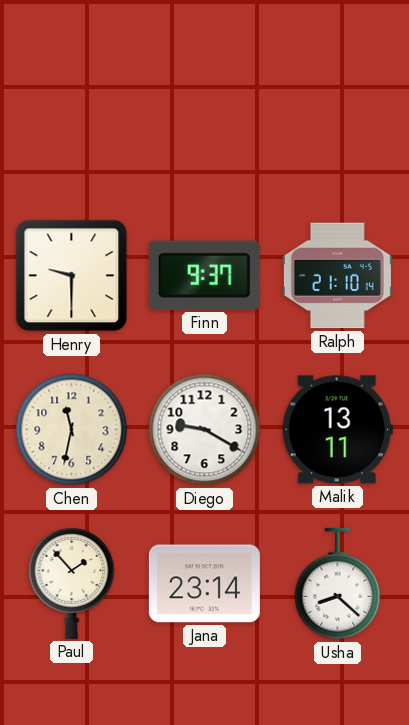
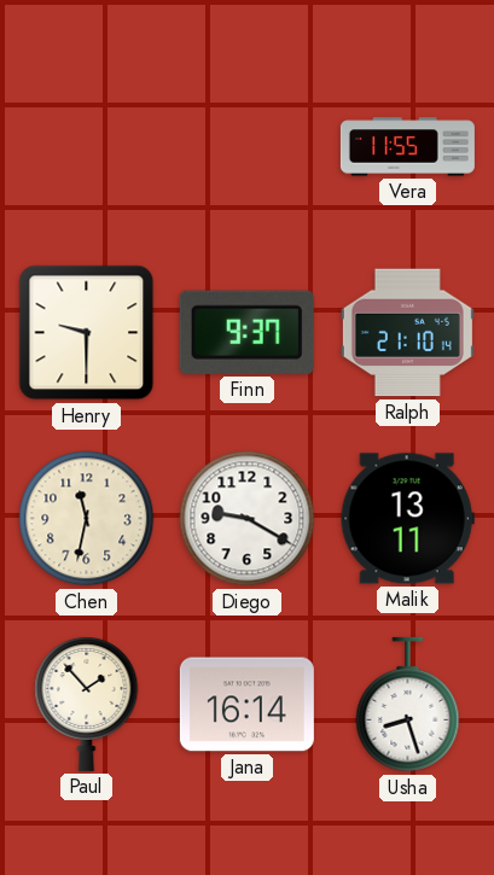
Vera: none -> 11:55
Jana: 23:14 -> 16:14
Usha: 8:22 -> 8:27
